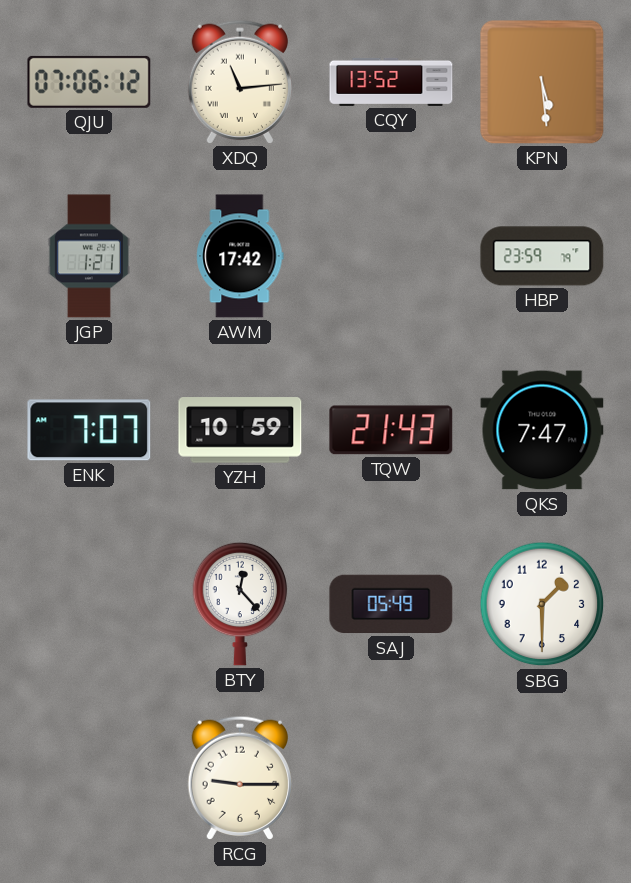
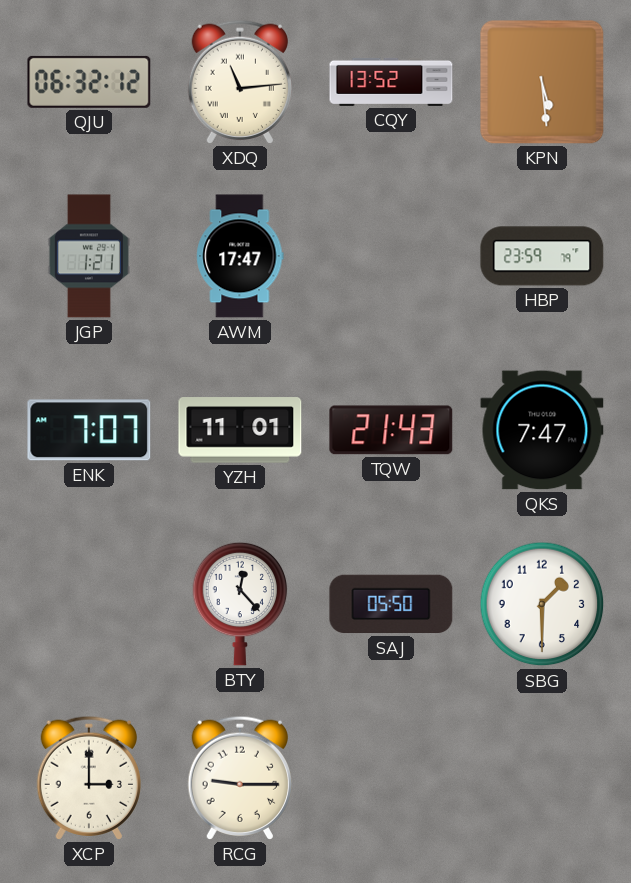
QJU: 07:06 -> 06:32
AWM: 17:42 -> 17:47
YZH: 10:59 -> 11:01
SAJ: 05:49 -> 05:50
XCP: none -> 3:00
